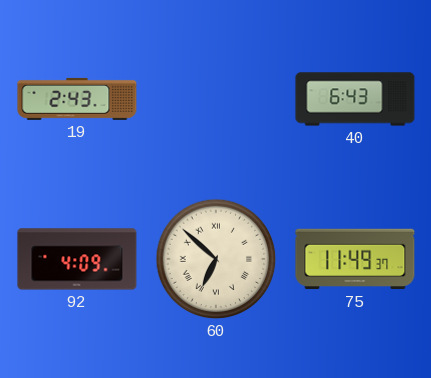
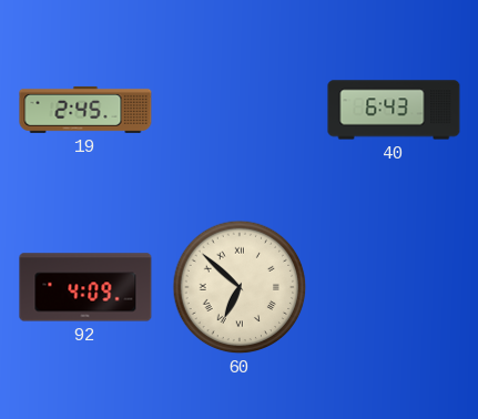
19: 2:43 -> 2:45
75: 11:49 -> none
